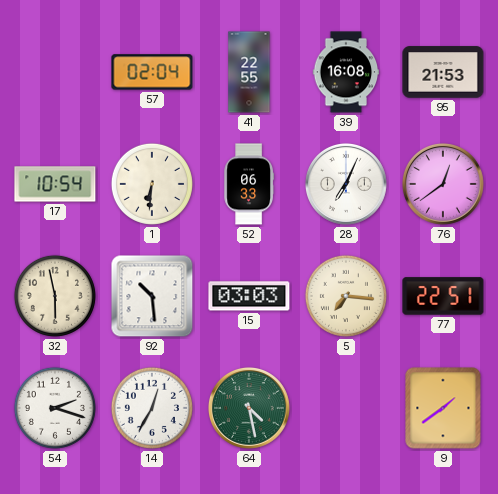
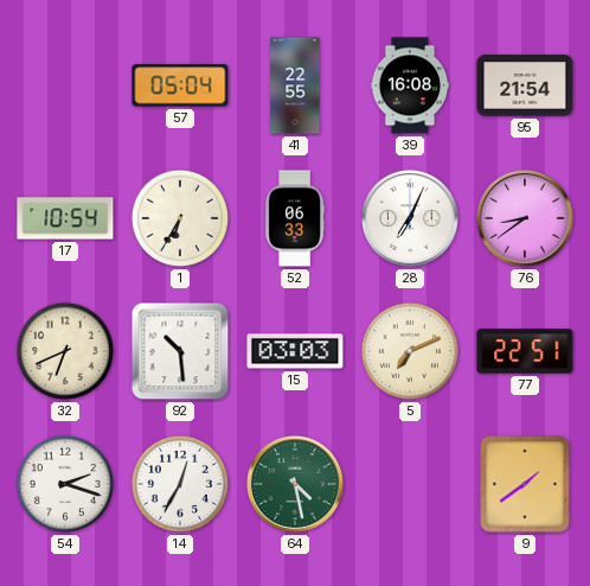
57: 02:04 -> 05:04
95: 21:53 -> 21:54
1: 6:31 -> 6:35
76: 12:39 -> 8:39
32: 5:58 -> 6:41
5: 7:16 -> 7:11
